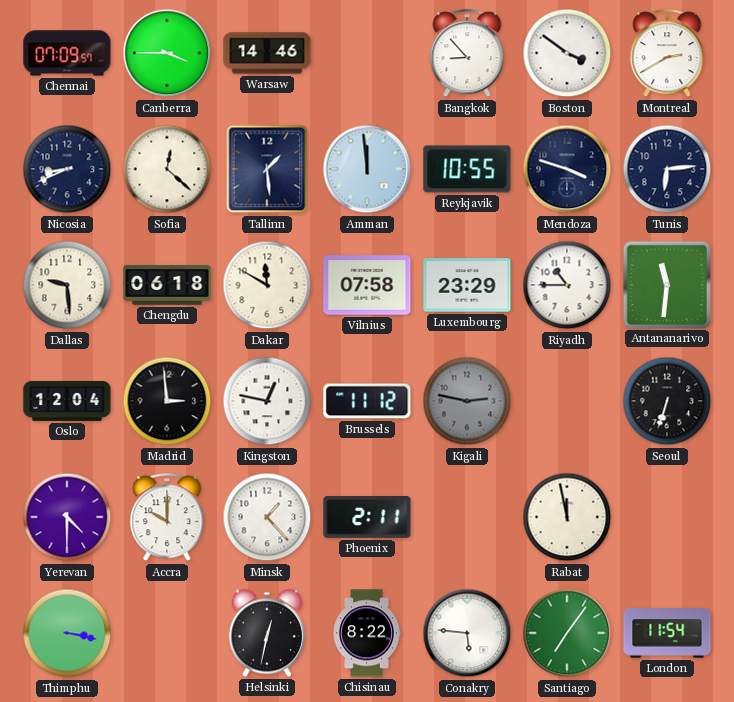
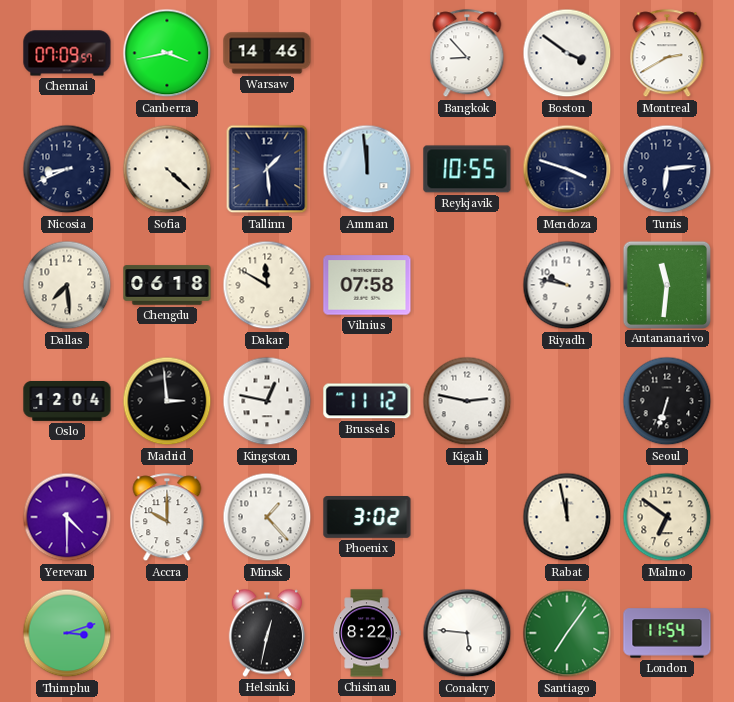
Canberra: 3:45 -> 3:43
Sofia: 12:22 -> 4:22
Dallas: 9:29 -> 7:29
Luxembourg: 23:29 -> none
Riyadh: 10:45 -> 9:47
Kigali dial: grey -> white
Phoenix: 2:11 -> 3:02
Malmo: none -> 6:51
Thimphu: 3:17 -> 3:12
